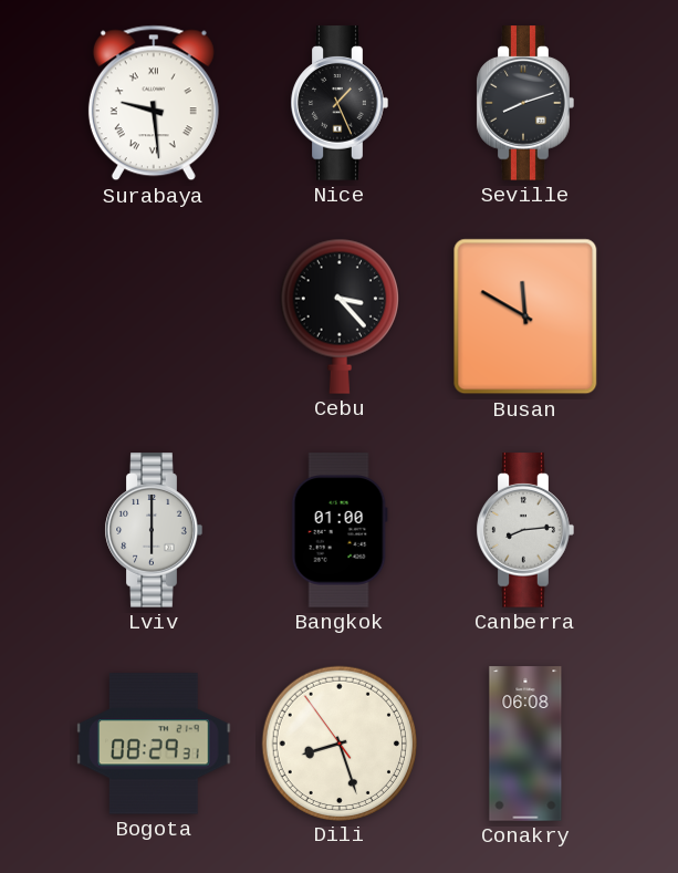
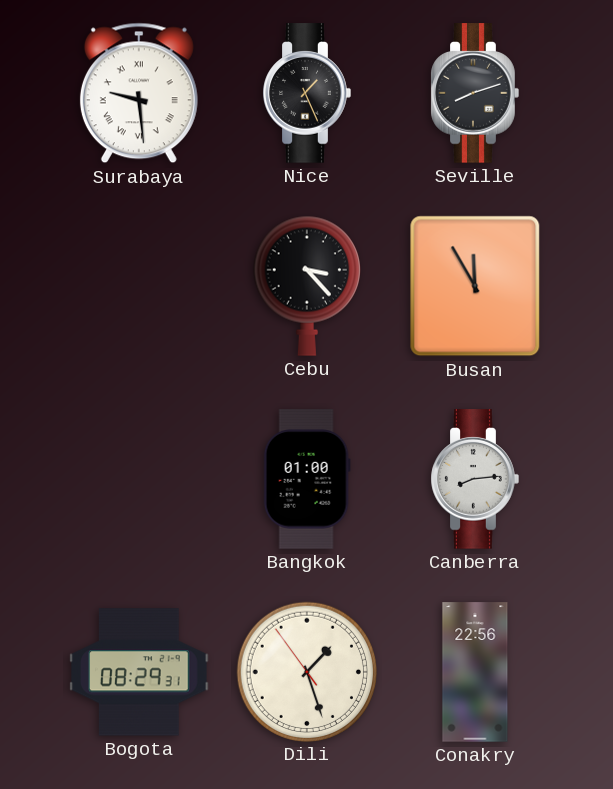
Busan: 11:50 -> 11:55
Lviv: 6:00 -> none
Dili: 8:26 -> 1:26
Conakry: 06:08 -> 22:56
